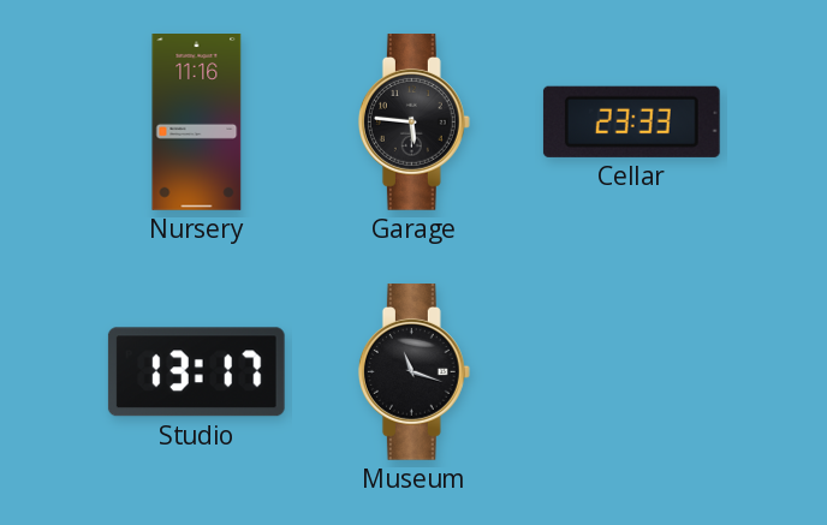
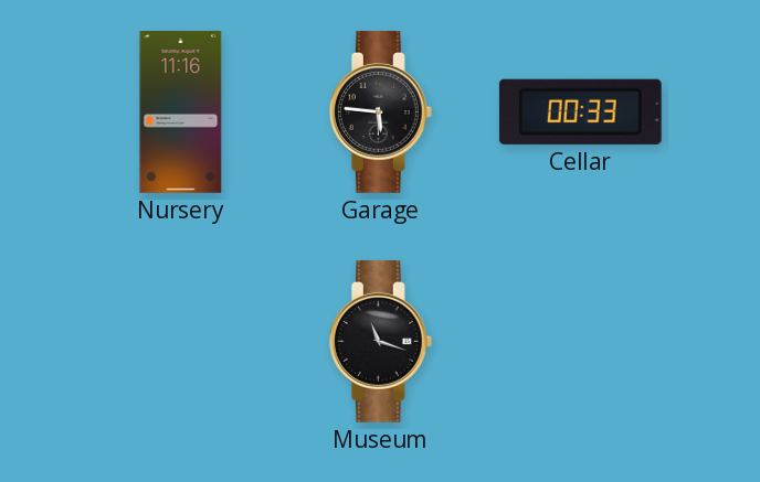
Cellar: 23:33 -> 00:33
Studio: 13:17 -> none
